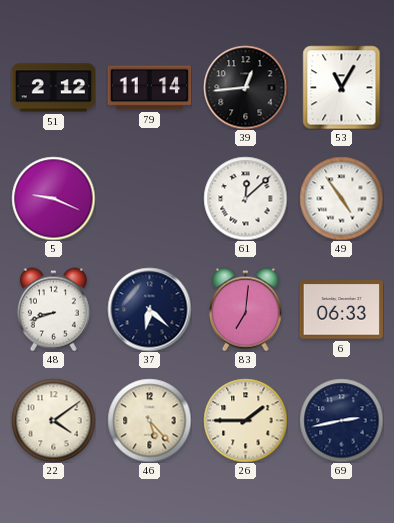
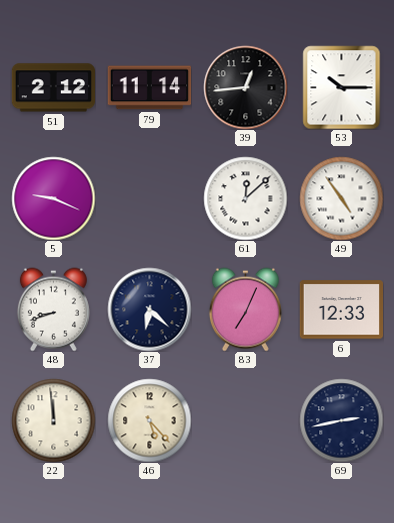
53: 11:05 -> 10:15
83: 7:01 -> 7:04
6: 06:33 -> 12:33
22: 4:09 -> 11:59
26: 1:45 -> none
